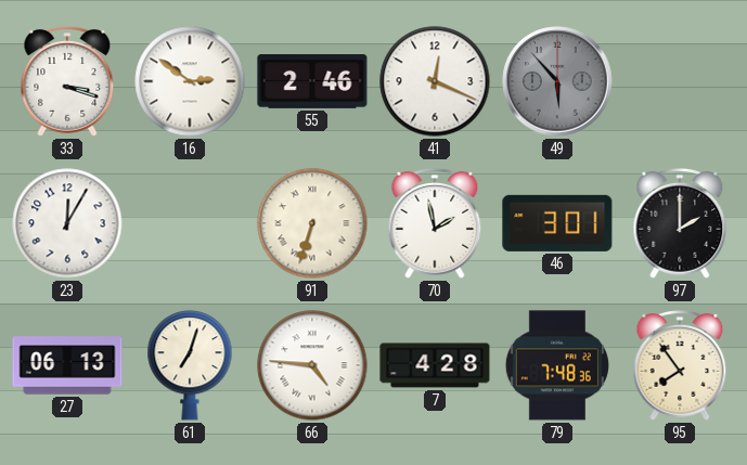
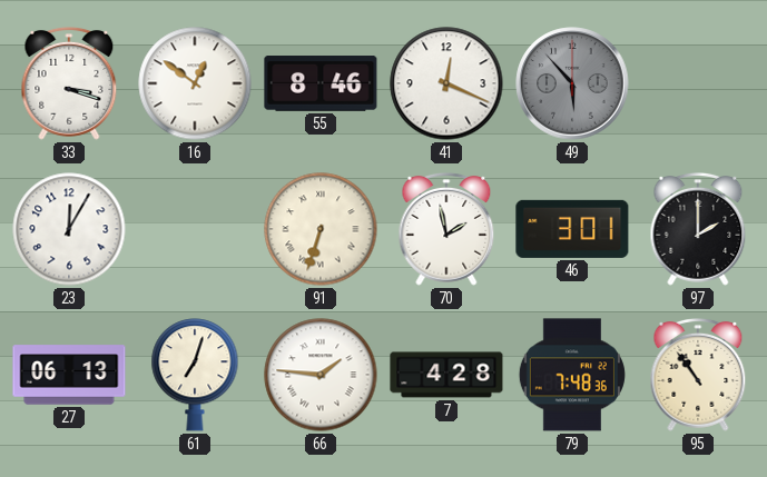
16: 2:51 -> 12:51
55: 2:46 -> 8:46
66: 4:46 -> 1:46
95: 7:54 -> 10:54
